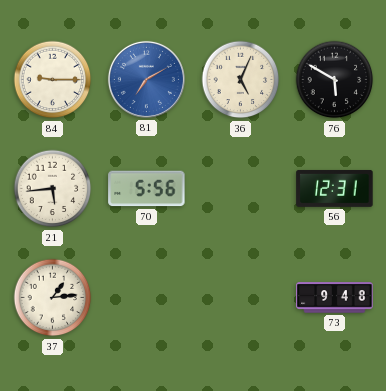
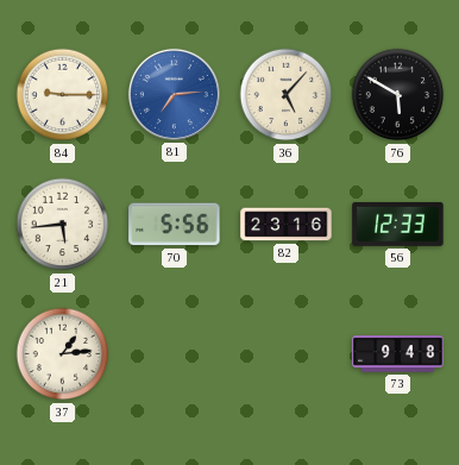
81: 7:10 -> 7:14
36: 5:04 -> 5:07
82: none -> 23:16
56: 12:31 -> 12:33
